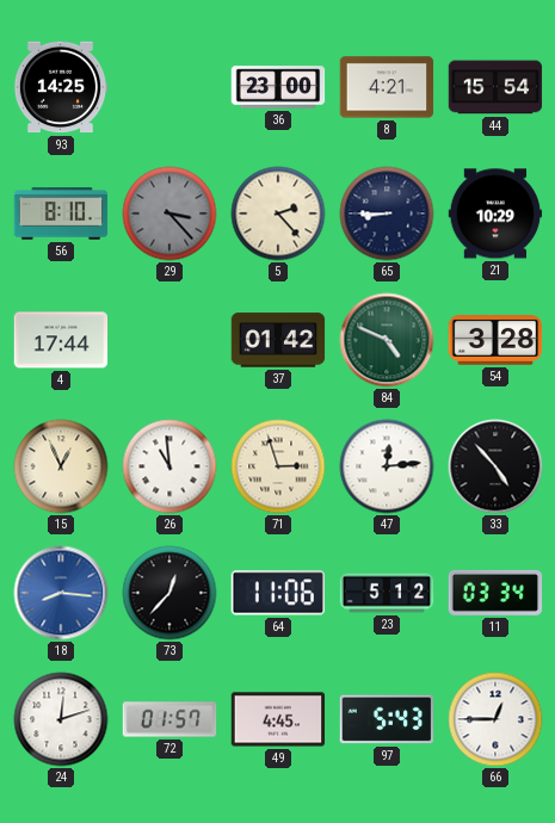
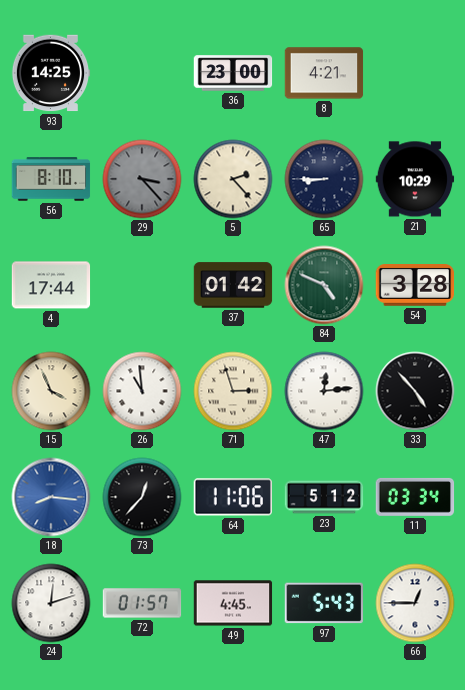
44: 15:54 -> none
15: 12:56 -> 3:56
